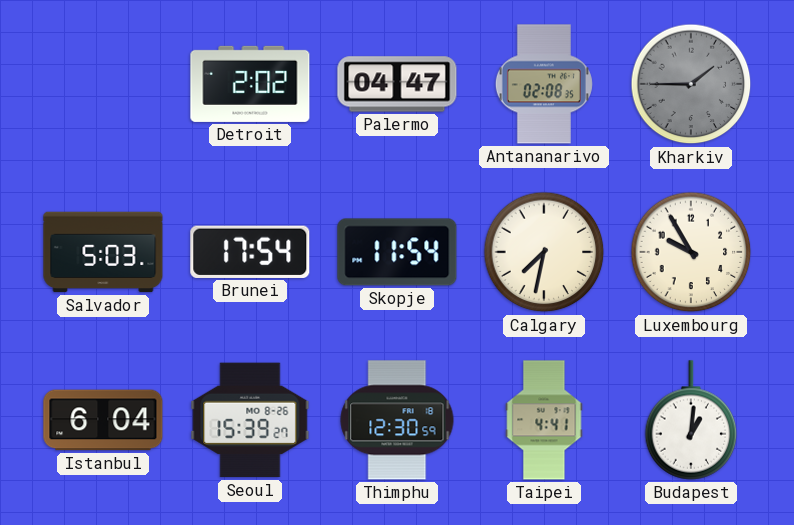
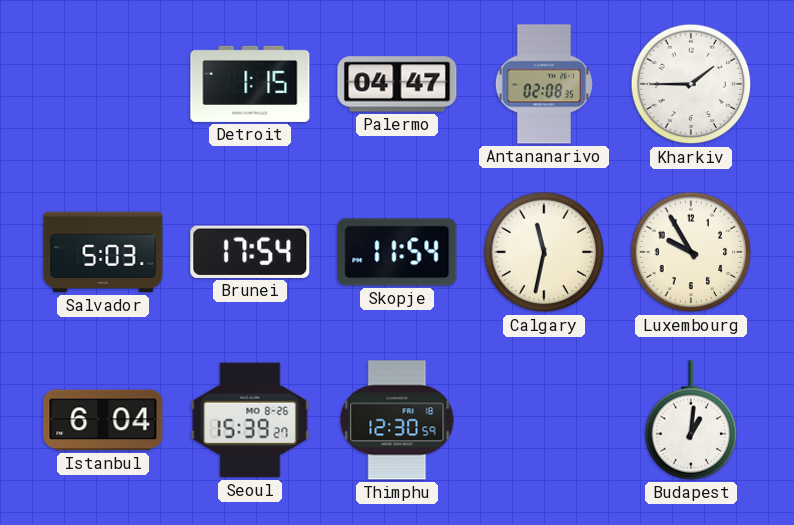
Detroit: 2:02 -> 1:15
Kharkiv dial: grey -> white
Calgary: 7:32 -> 11:32
Taipei: 4:41 -> none
